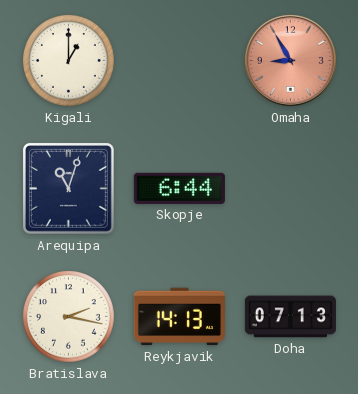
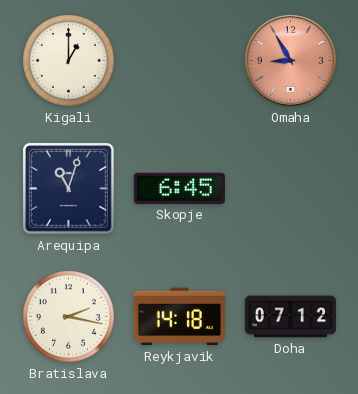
Skopje: 6:44 -> 6:45
Reykjavik: 14:13 -> 14:18
Doha: 07:13 -> 07:12
